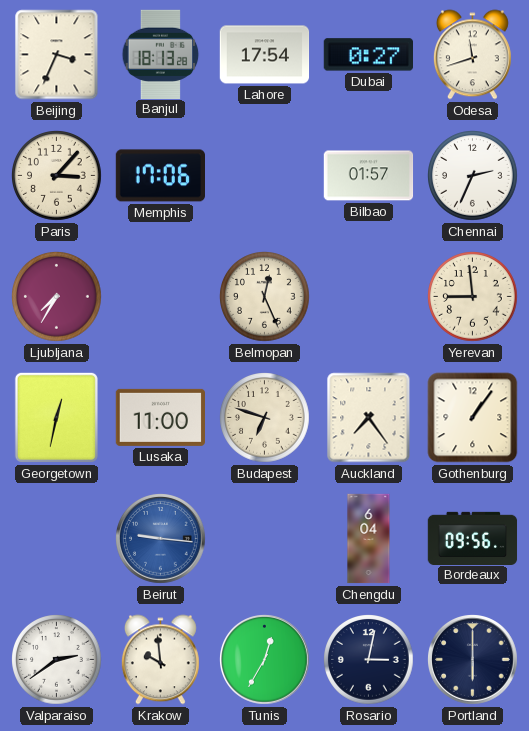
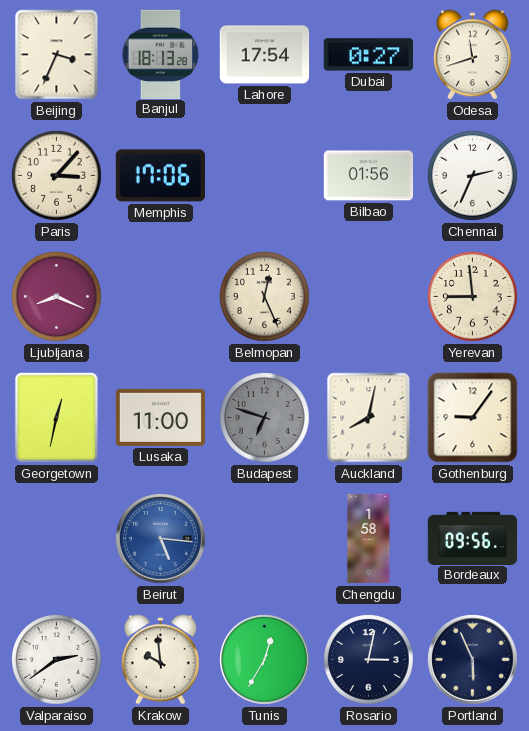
Bilbao: 01:57 -> 01:56
Ljubljana: 7:35 -> 8:19
Budapest dial: cream -> grey
Auckland: 7:24 -> 8:02
Gothenburg: 1:06 -> 9:06
Beirut: 9:16 -> 5:16
Chengdu: 6:04 -> 1:58
Portland: 6:00 -> 5:56
